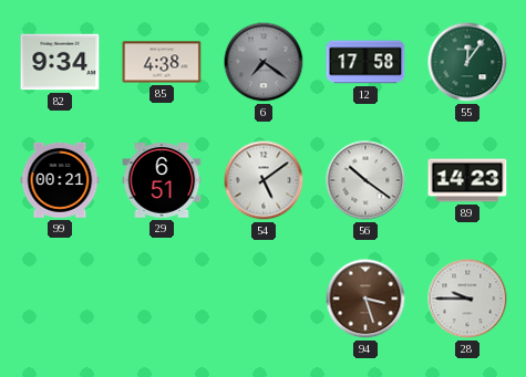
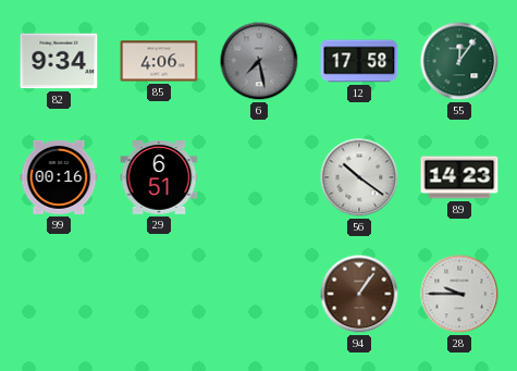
85: 4:38 -> 4:06
6: 7:21 -> 7:28
99: 00:21 -> 00:16
54: 5:09 -> none
94: 3:27 -> 1:06
